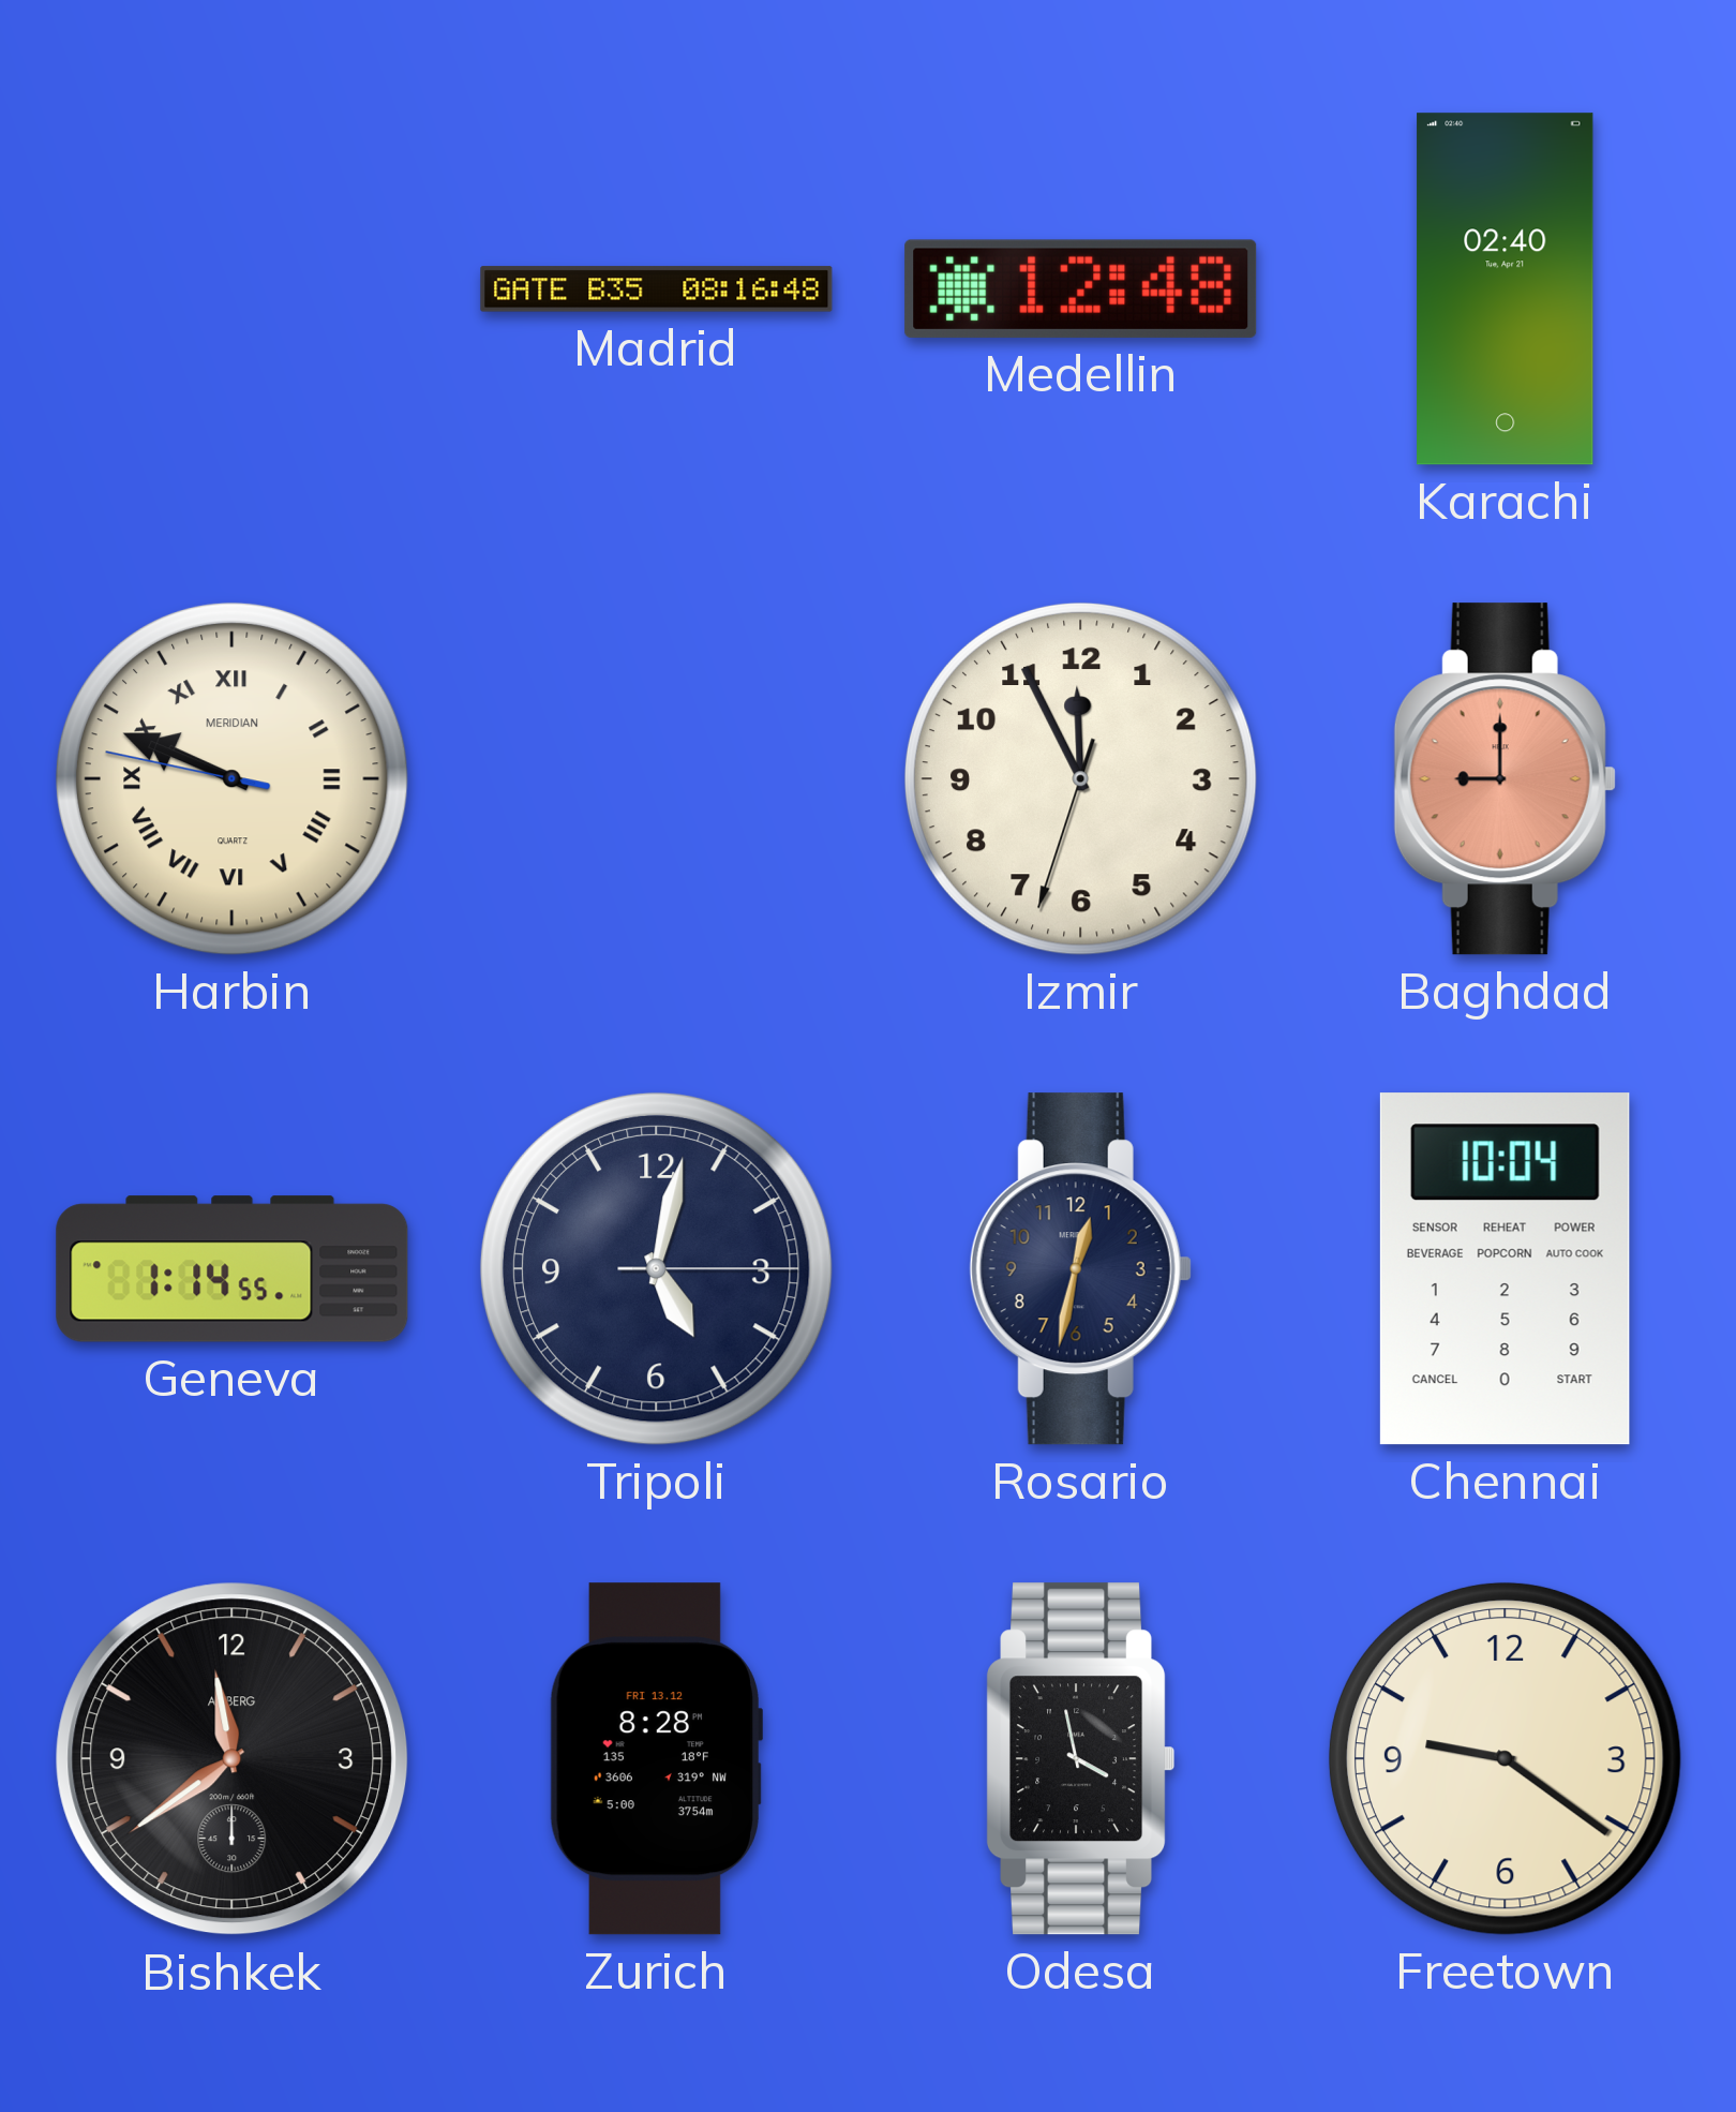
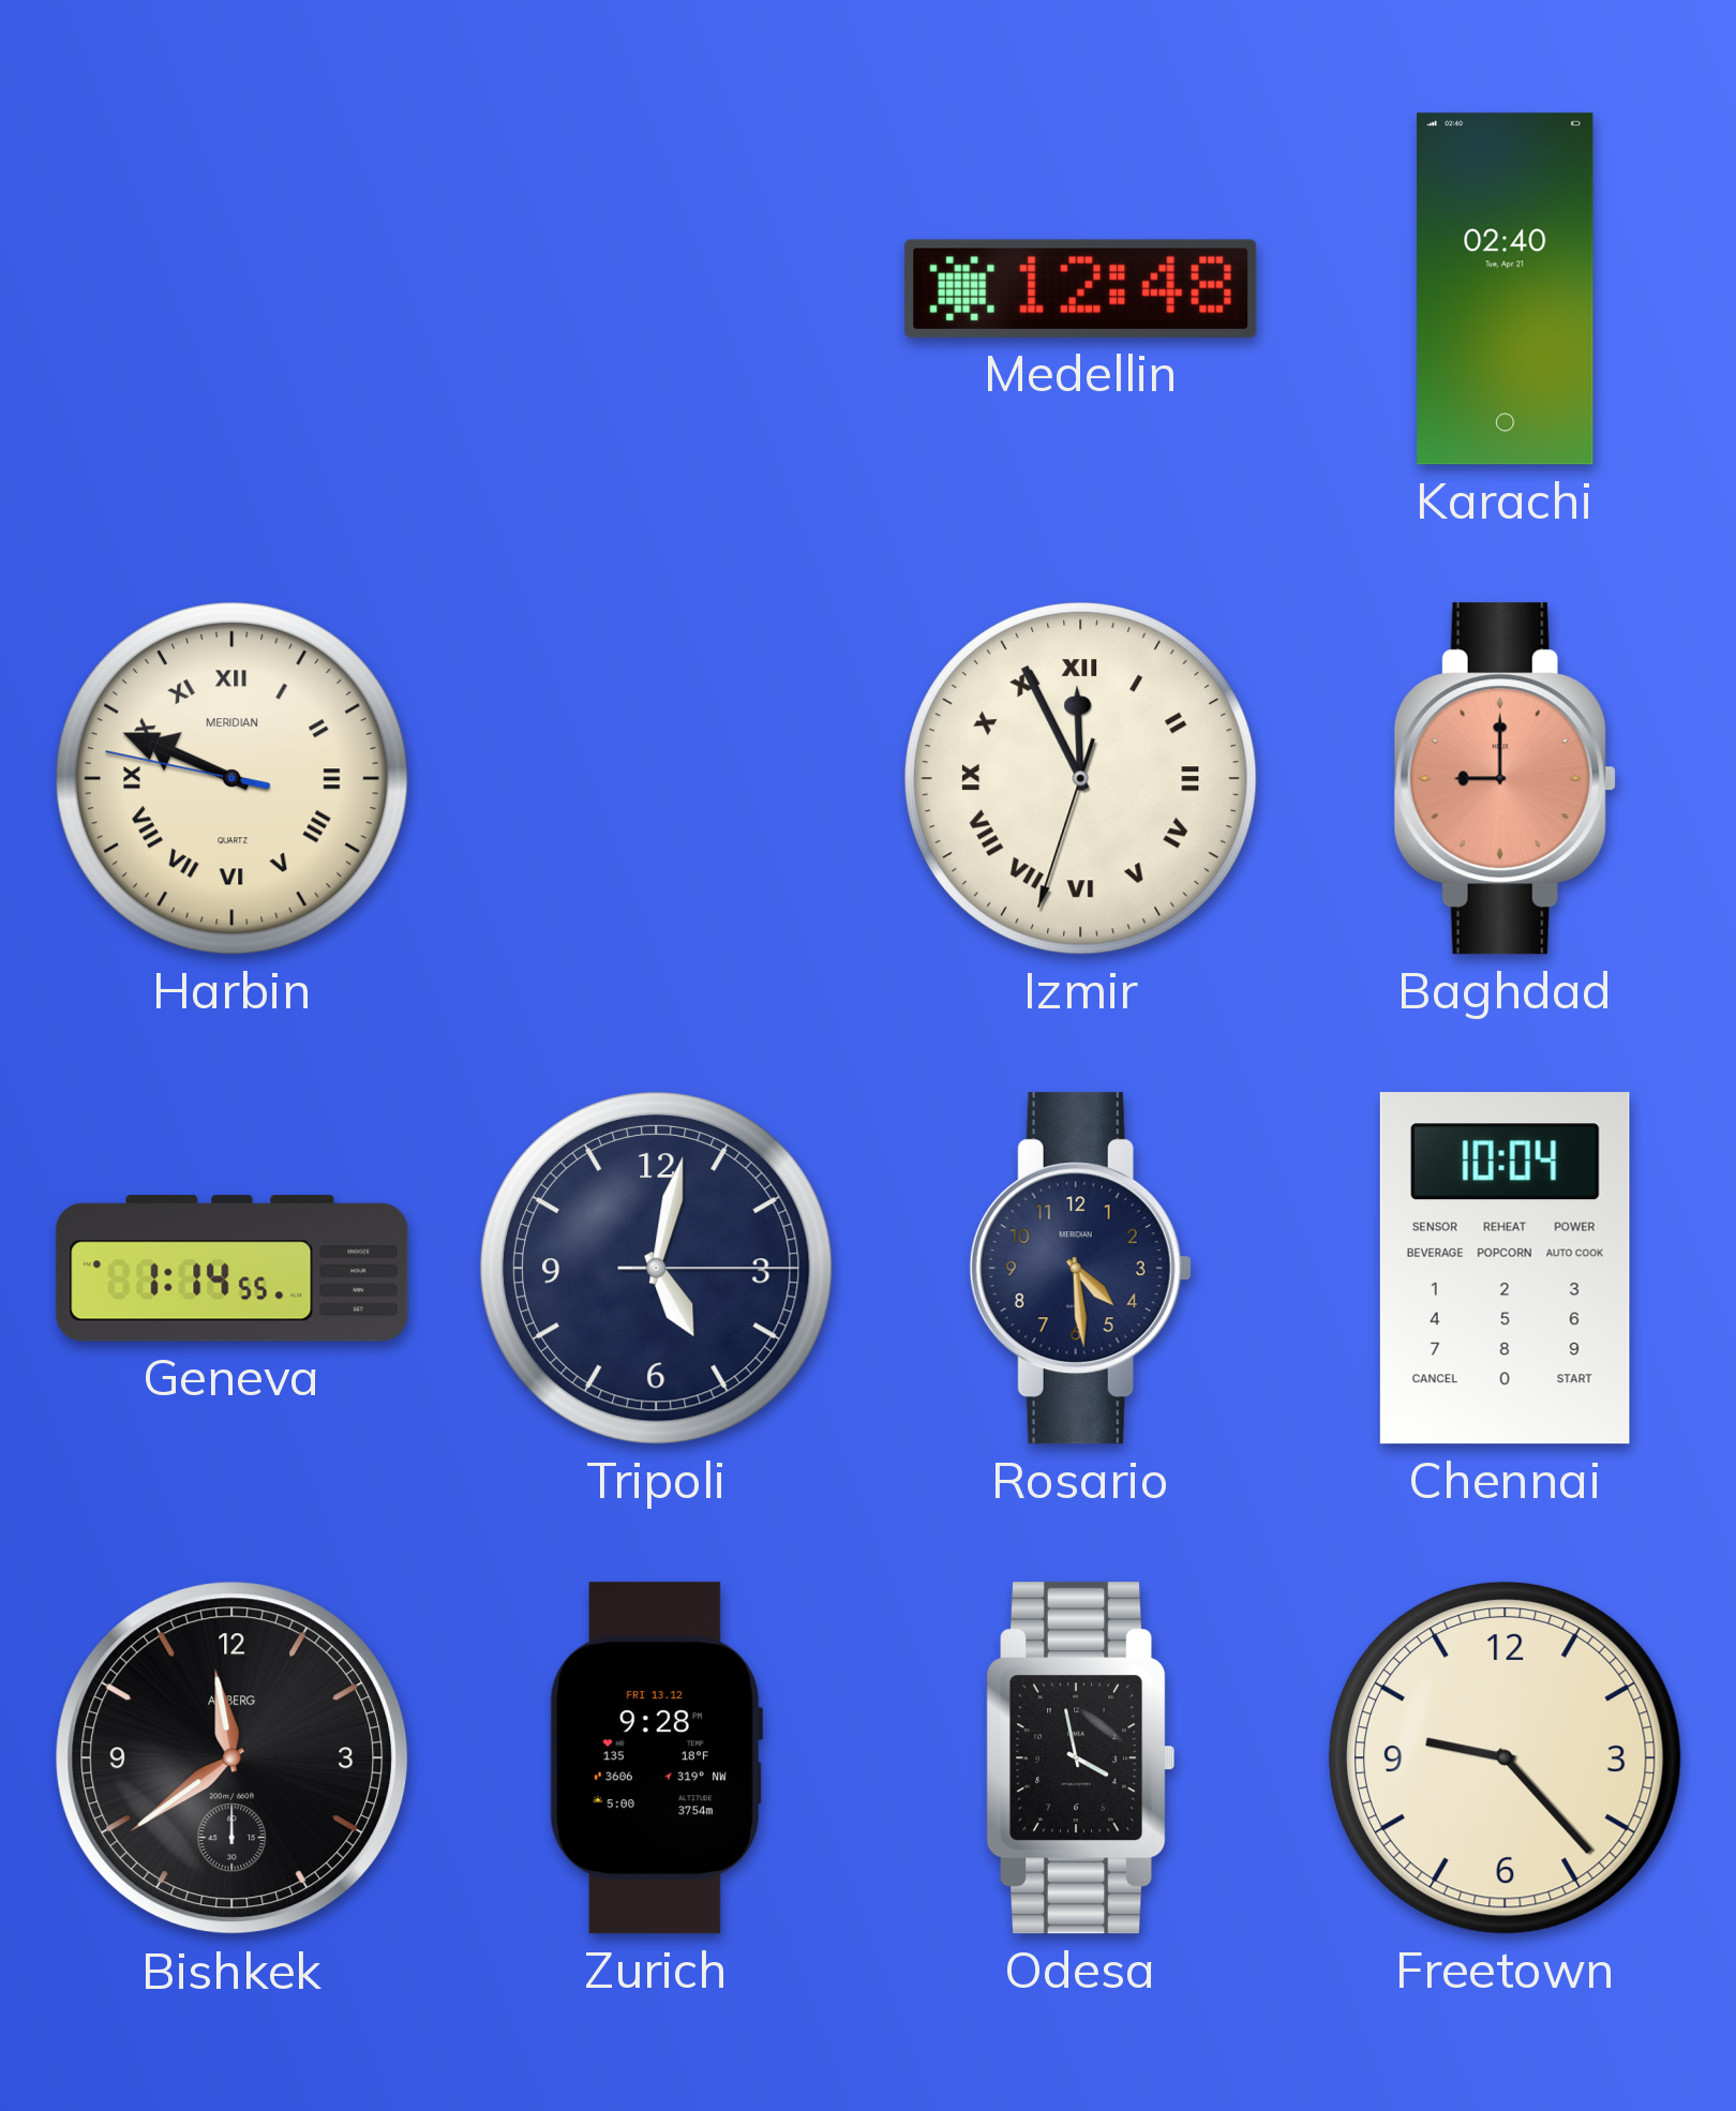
Madrid: 08:16 -> none
Izmir numerals: Arabic -> Roman
Rosario: 12:32 -> 4:29
Zurich: 8:28 -> 9:28
Freetown: 9:21 -> 9:23
